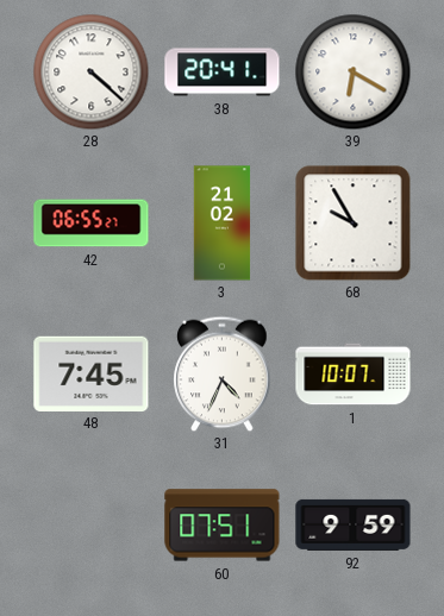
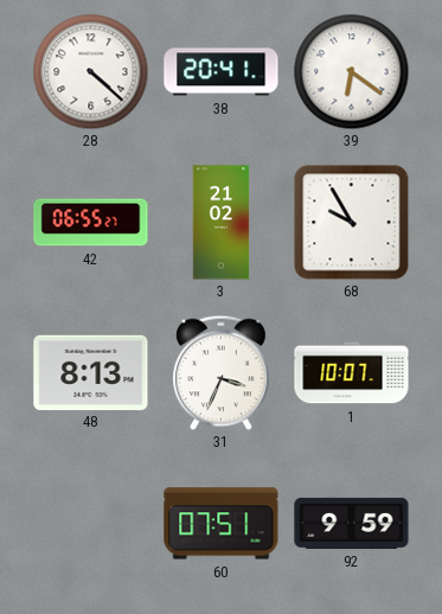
39: 6:20 -> 6:21
48: 7:45 -> 8:13
31: 4:34 -> 3:34
